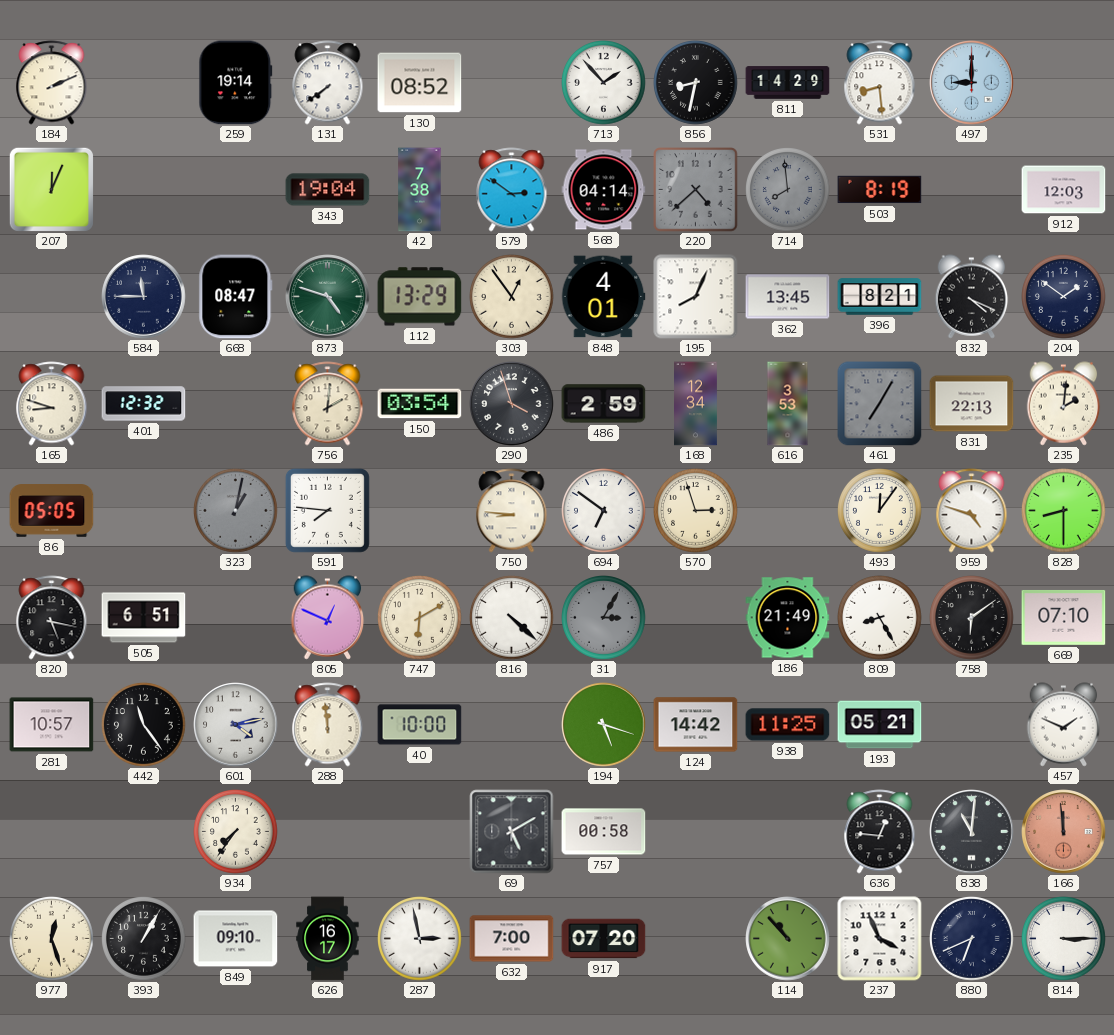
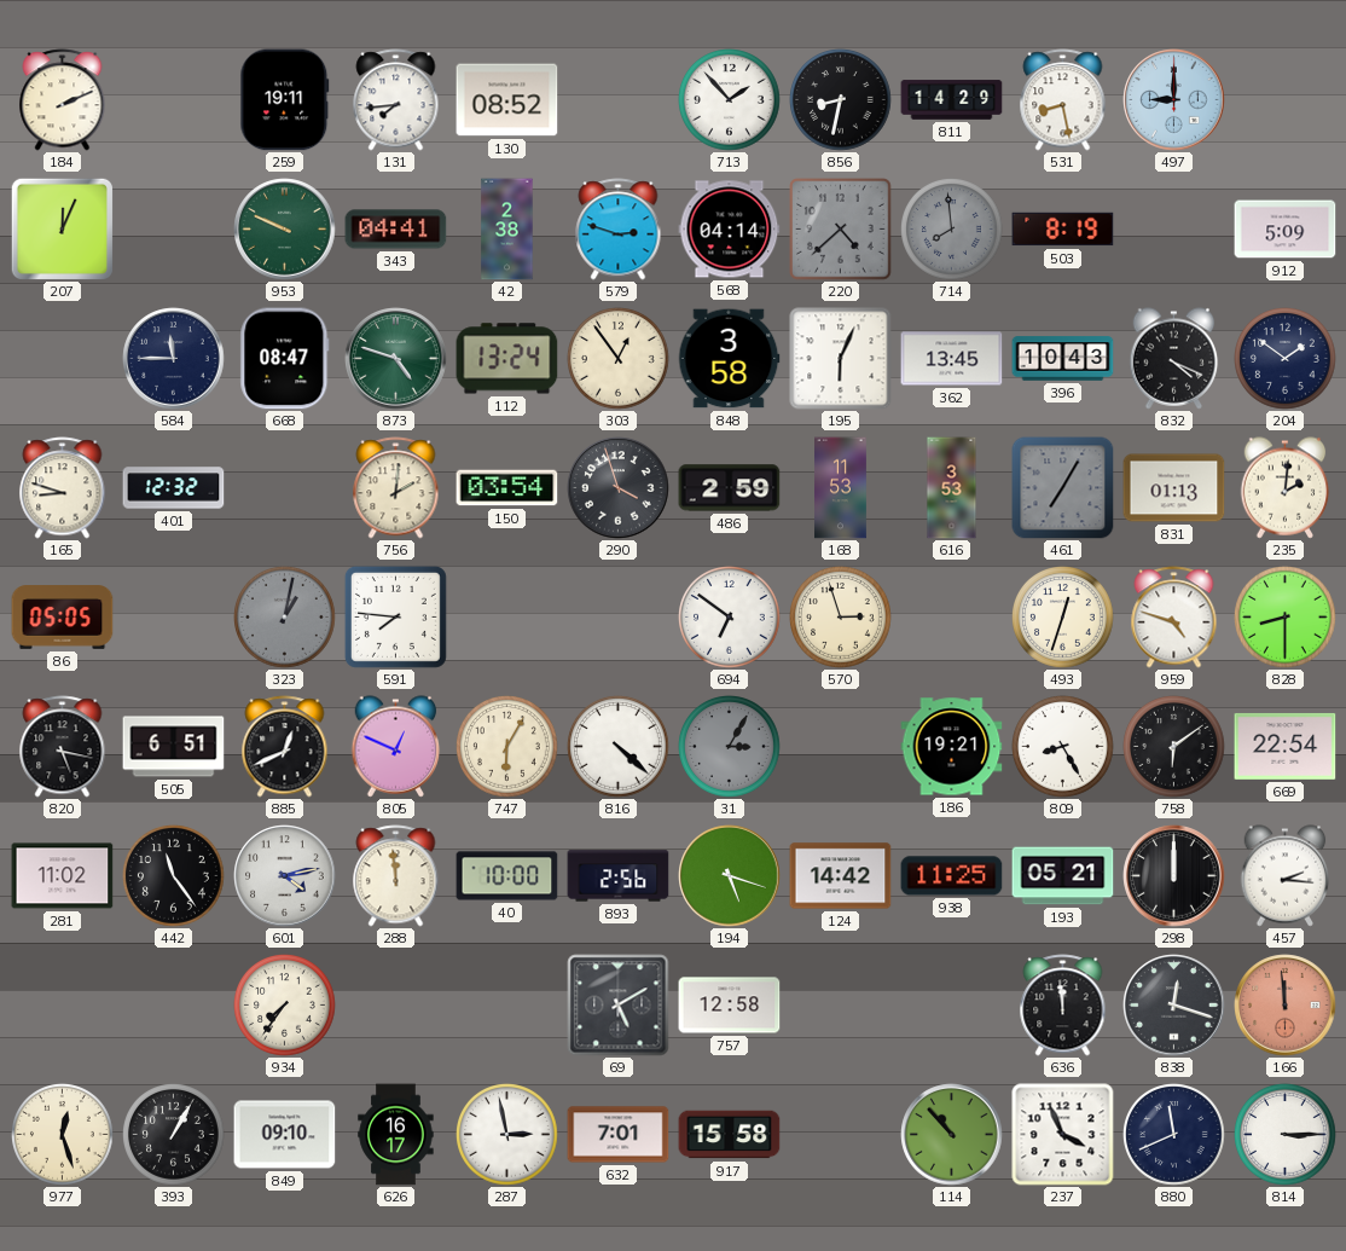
259: 19:14 -> 19:11
131: 7:39 -> 7:44
531: 8:29 -> 8:28
953: none -> 9:49
343: 19:04 -> 04:41
42: 7:38 -> 2:38
579: 2:51 -> 2:48
912: 12:03 -> 5:09
112: 13:29 -> 13:24
848: 4:01 -> 3:58
195: 8:04 -> 6:04
396: 8:21 -> 10:43
168: 12:34 -> 11:53
831: 22:13 -> 01:13
750: 8:46 -> none
493: 12:06 -> 12:33
885: none -> 12:41
747: 6:10 -> 6:05
186: 21:49 -> 19:21
669: 07:10 -> 22:54
281: 10:57 -> 11:02
893: none -> 2:56
298: none -> 12:00
457: 1:49 -> 2:16
757: 00:58 -> 12:58
636: 12:46 -> 11:59
838: 11:01 -> 12:18
632: 7:00 -> 7:01
917: 07:20 -> 15:58
880: 6:41 -> 11:41
